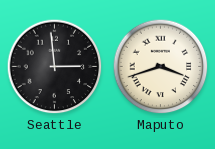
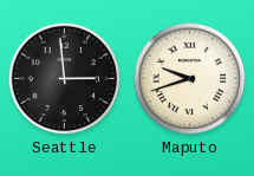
Maputo: 3:42 -> 9:42
